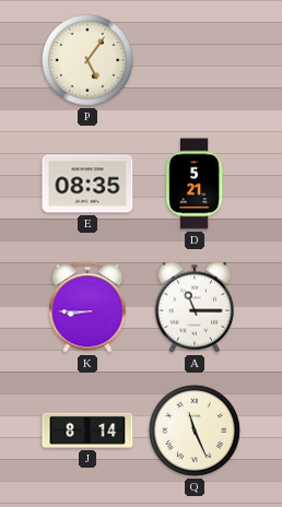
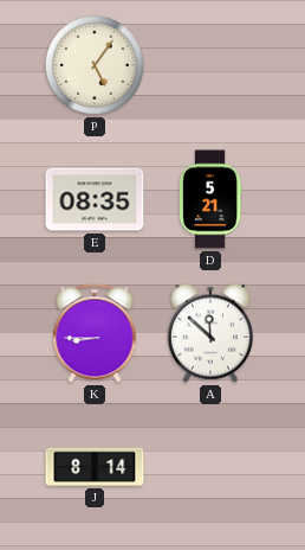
A: 11:15 -> 11:52
Q: 11:26 -> none
